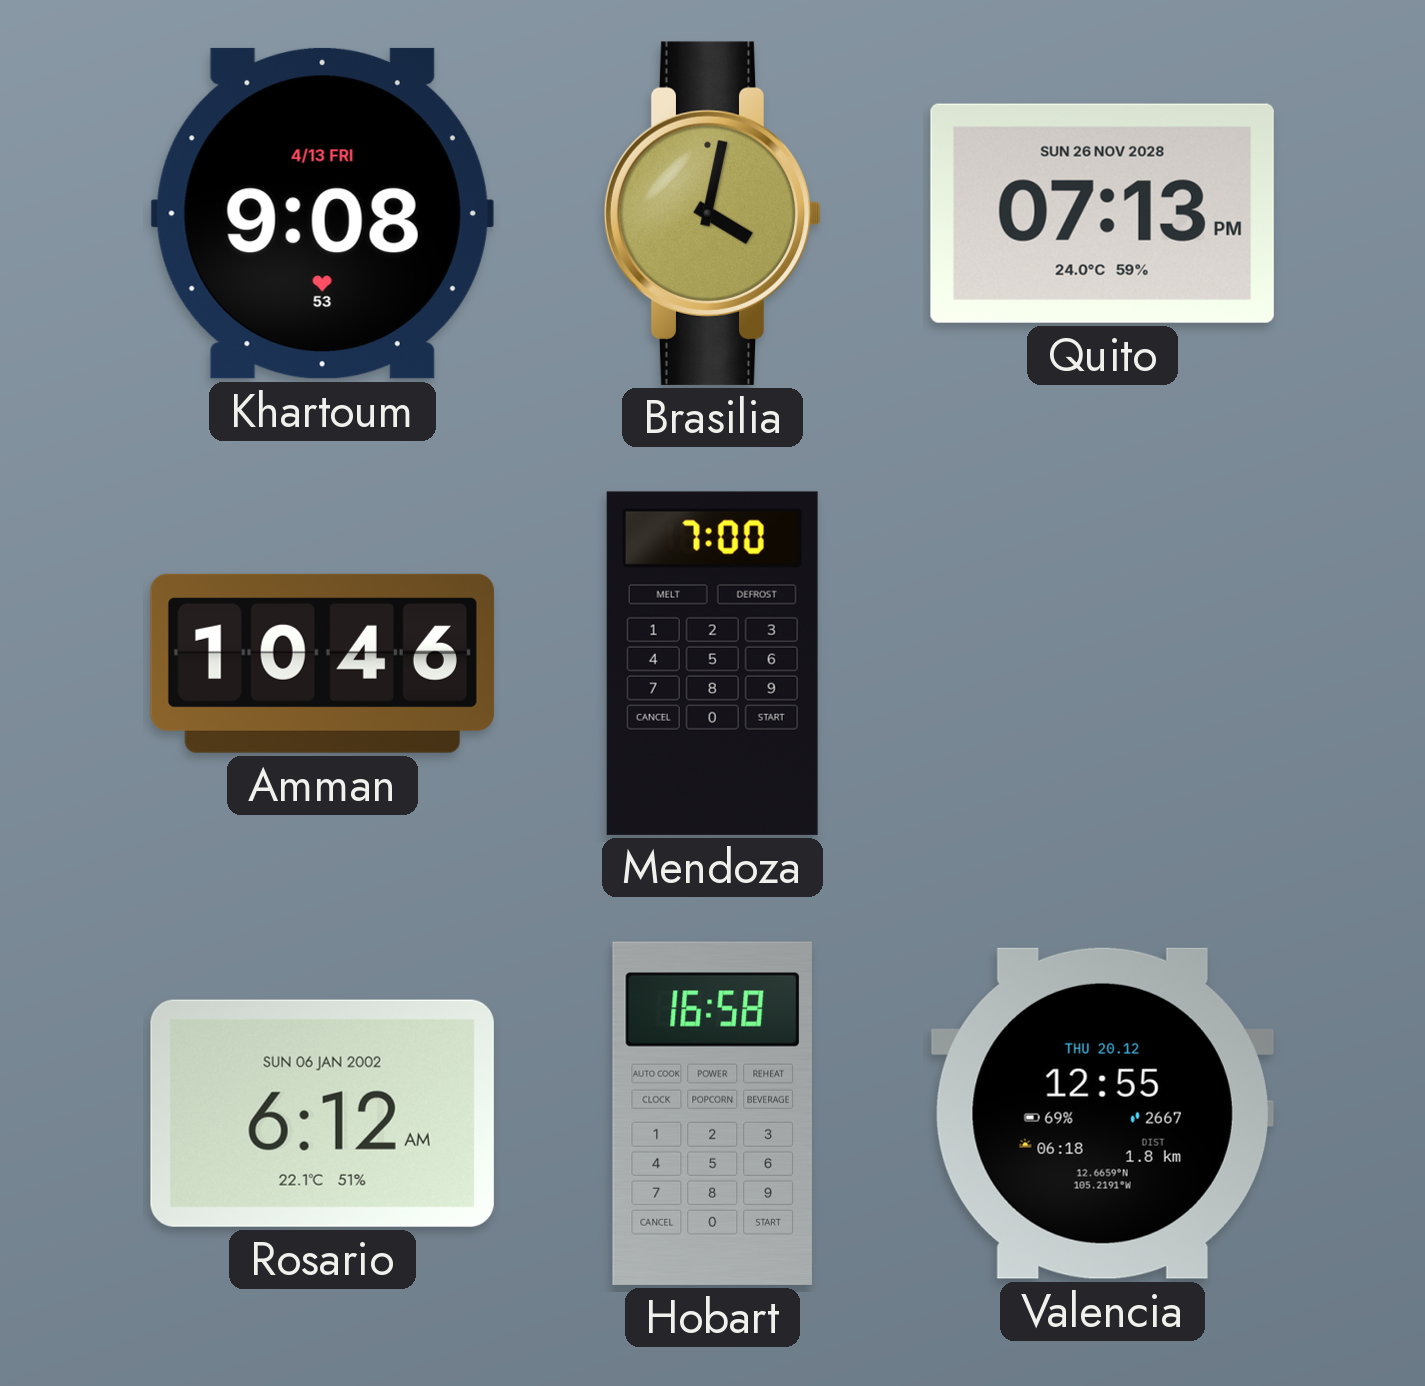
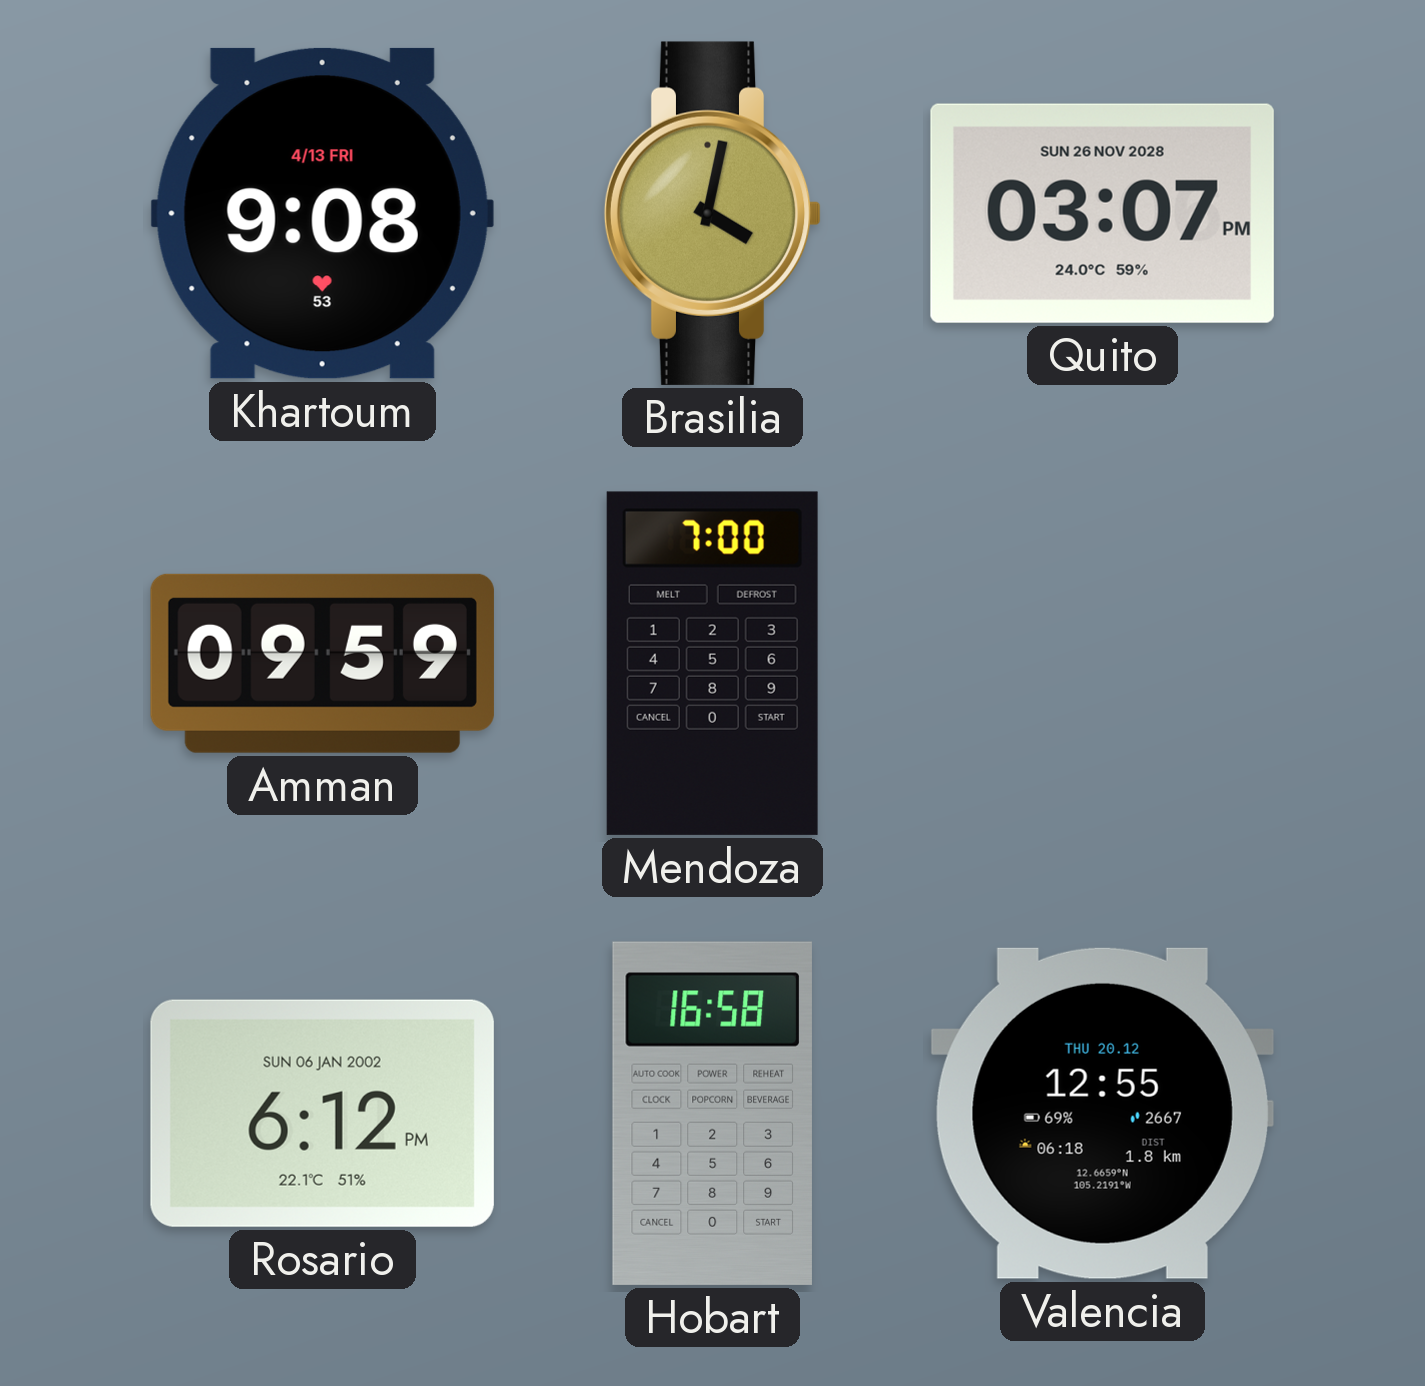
Quito: 07:13 -> 03:07
Amman: 10:46 -> 09:59
Rosario: 6:12 AM -> 6:12 PM
